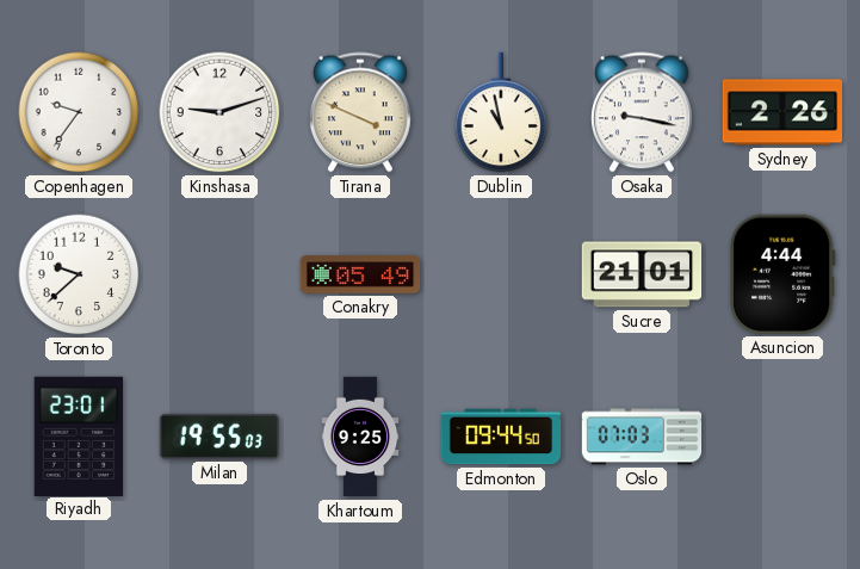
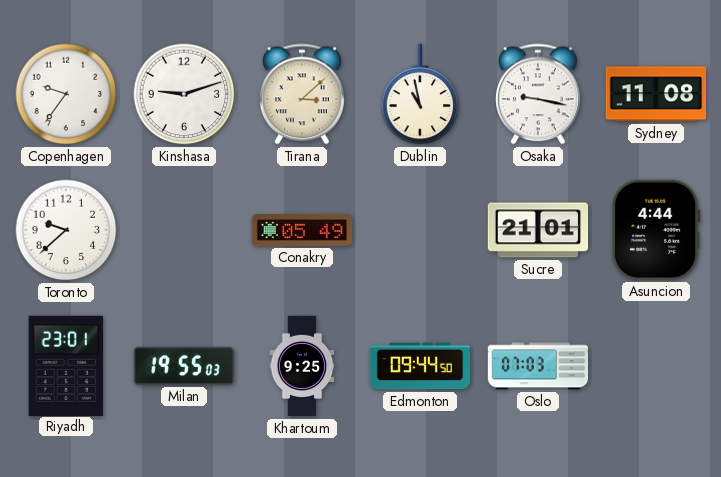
Tirana: 3:49 -> 3:08
Sydney: 2:26 -> 11:08
